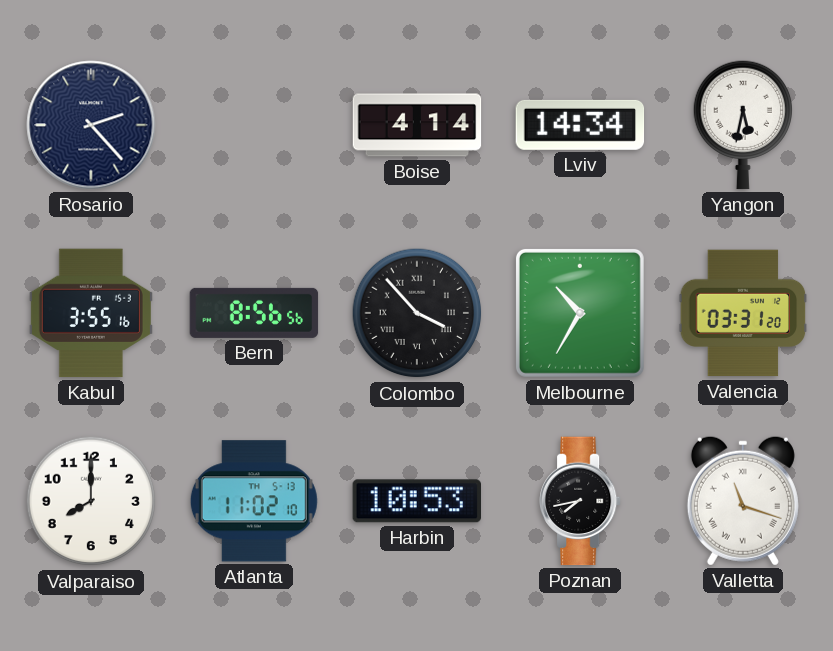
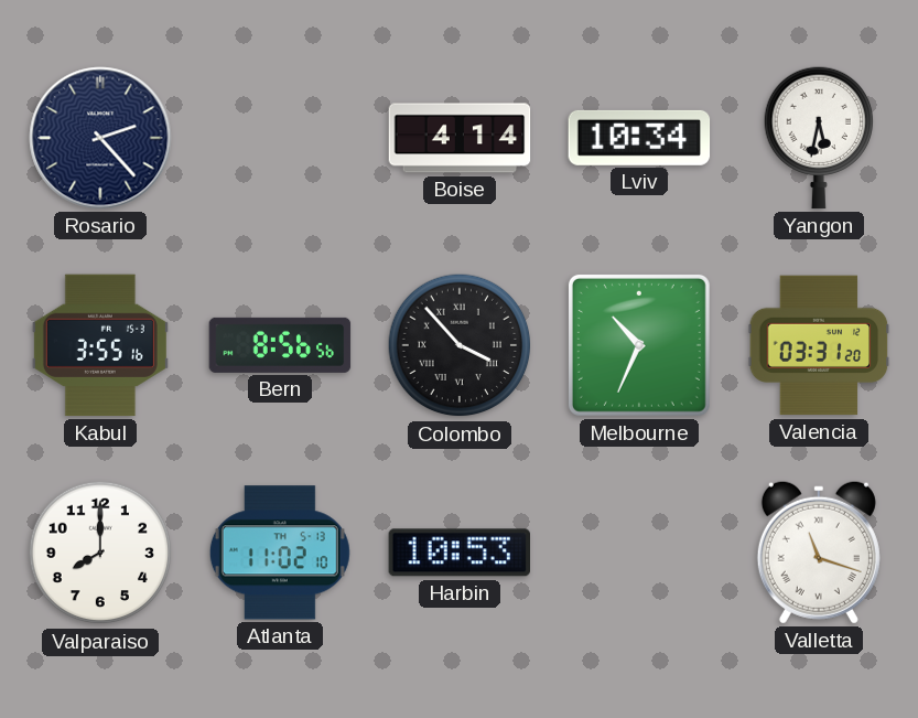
Lviv: 14:34 -> 10:34
Melbourne: 10:35 -> 10:34
Poznan: 7:43 -> none
